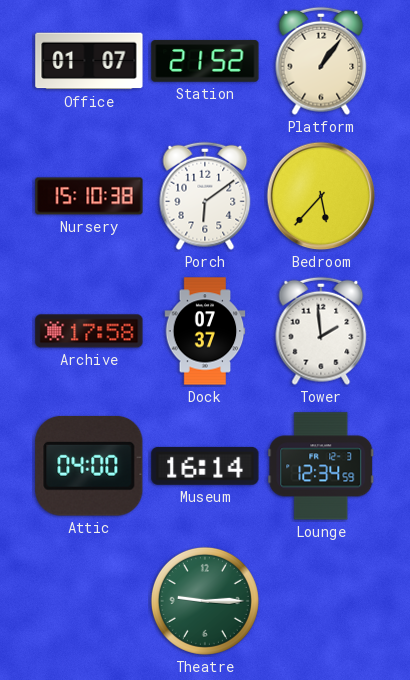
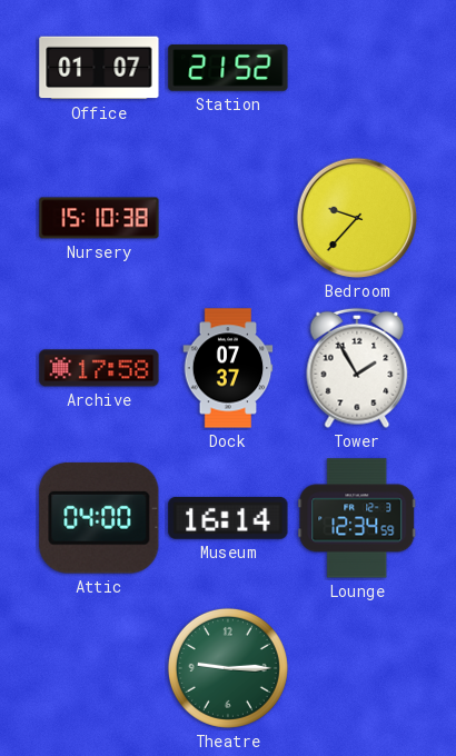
Platform: 1:06 -> none
Porch: 6:09 -> none
Bedroom: 5:37 -> 9:37
Tower: 1:59 -> 1:55
